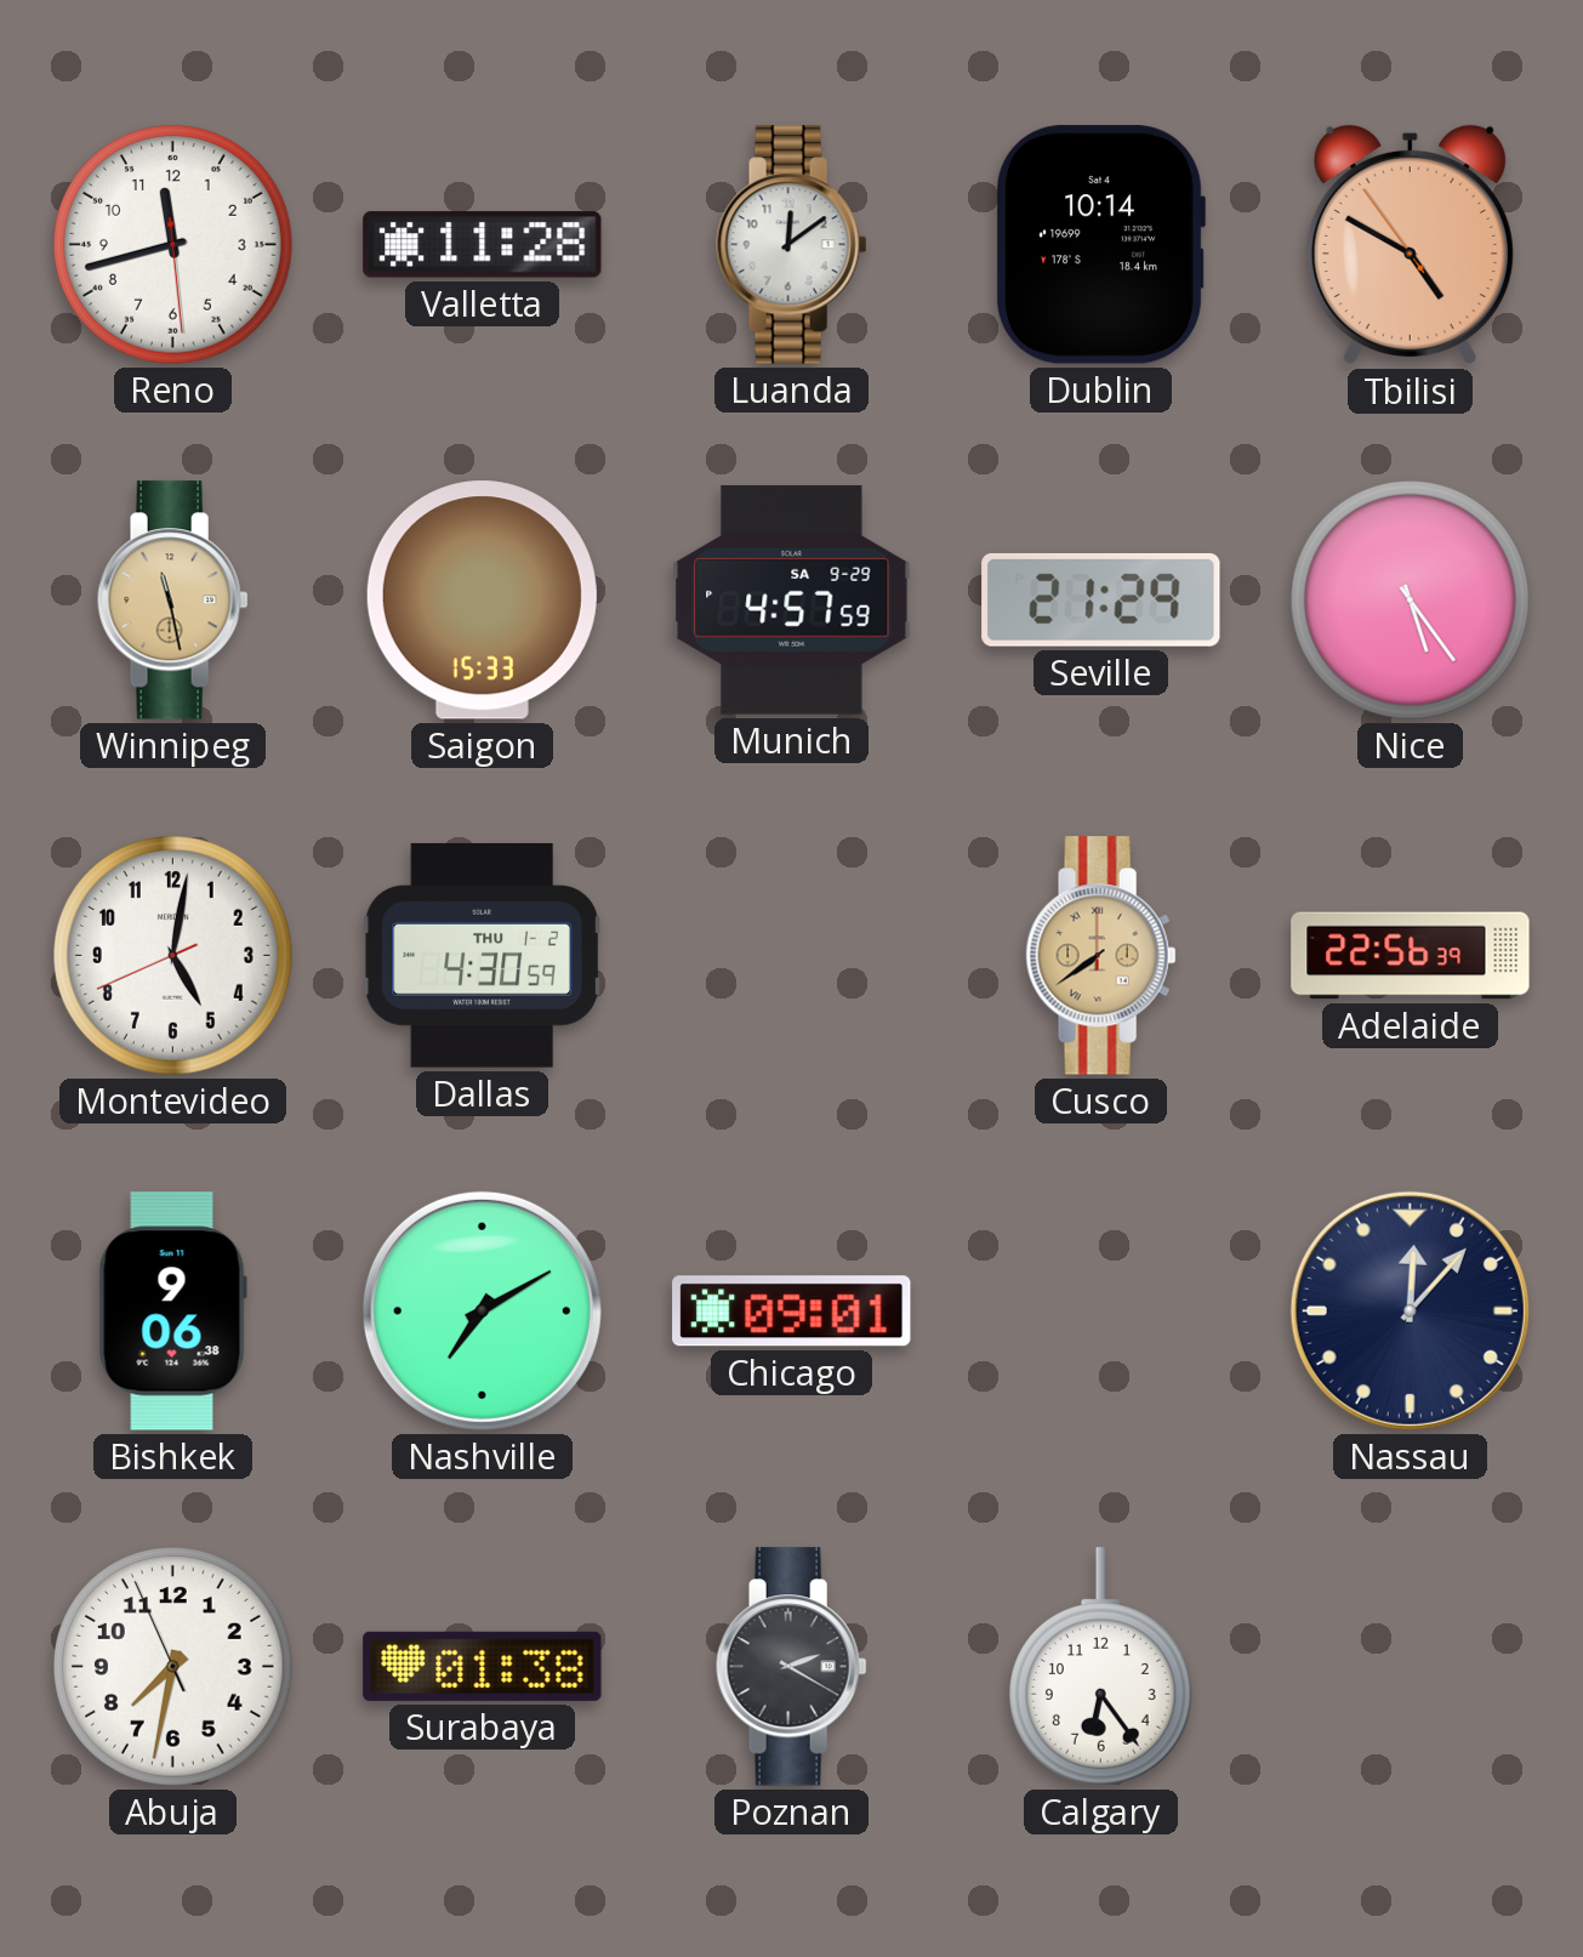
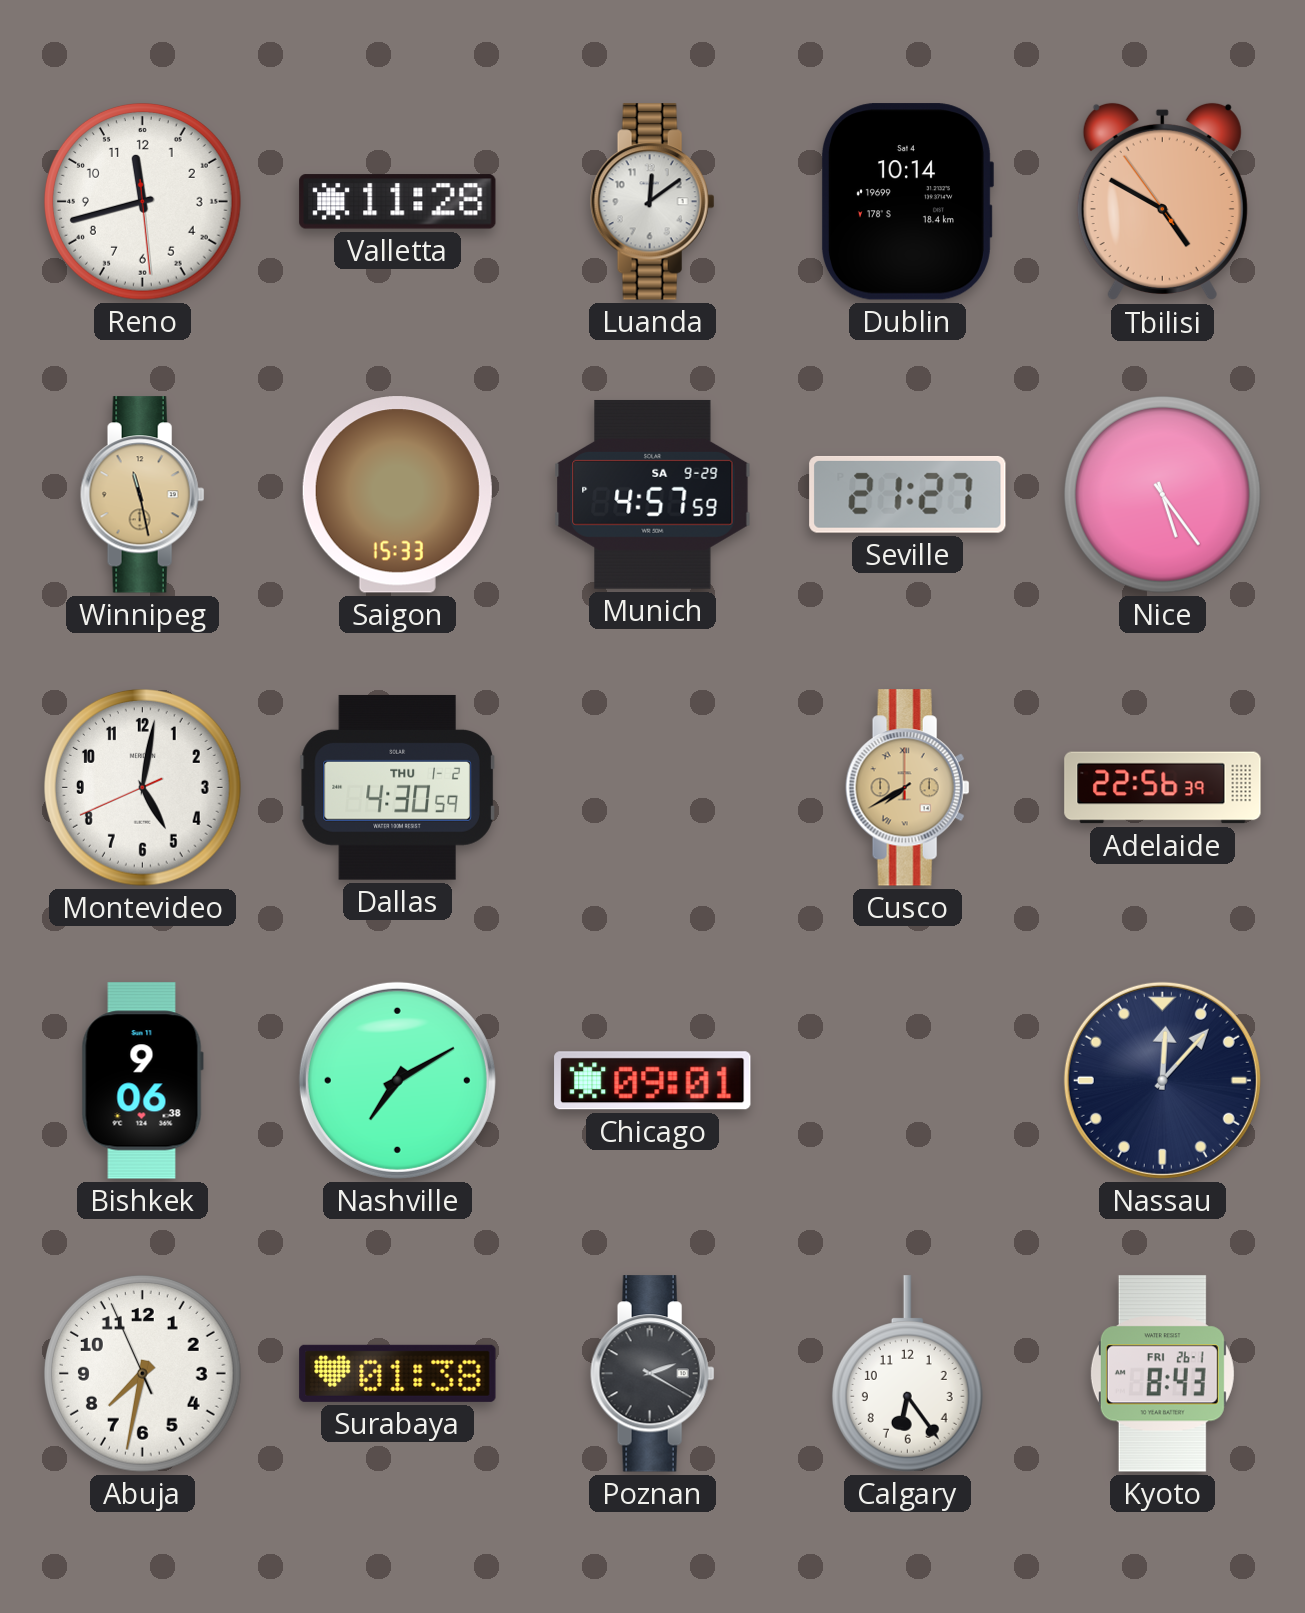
Seville: 21:29 -> 21:27
Cusco: 7:39 -> 7:40
Kyoto: none -> 8:43
